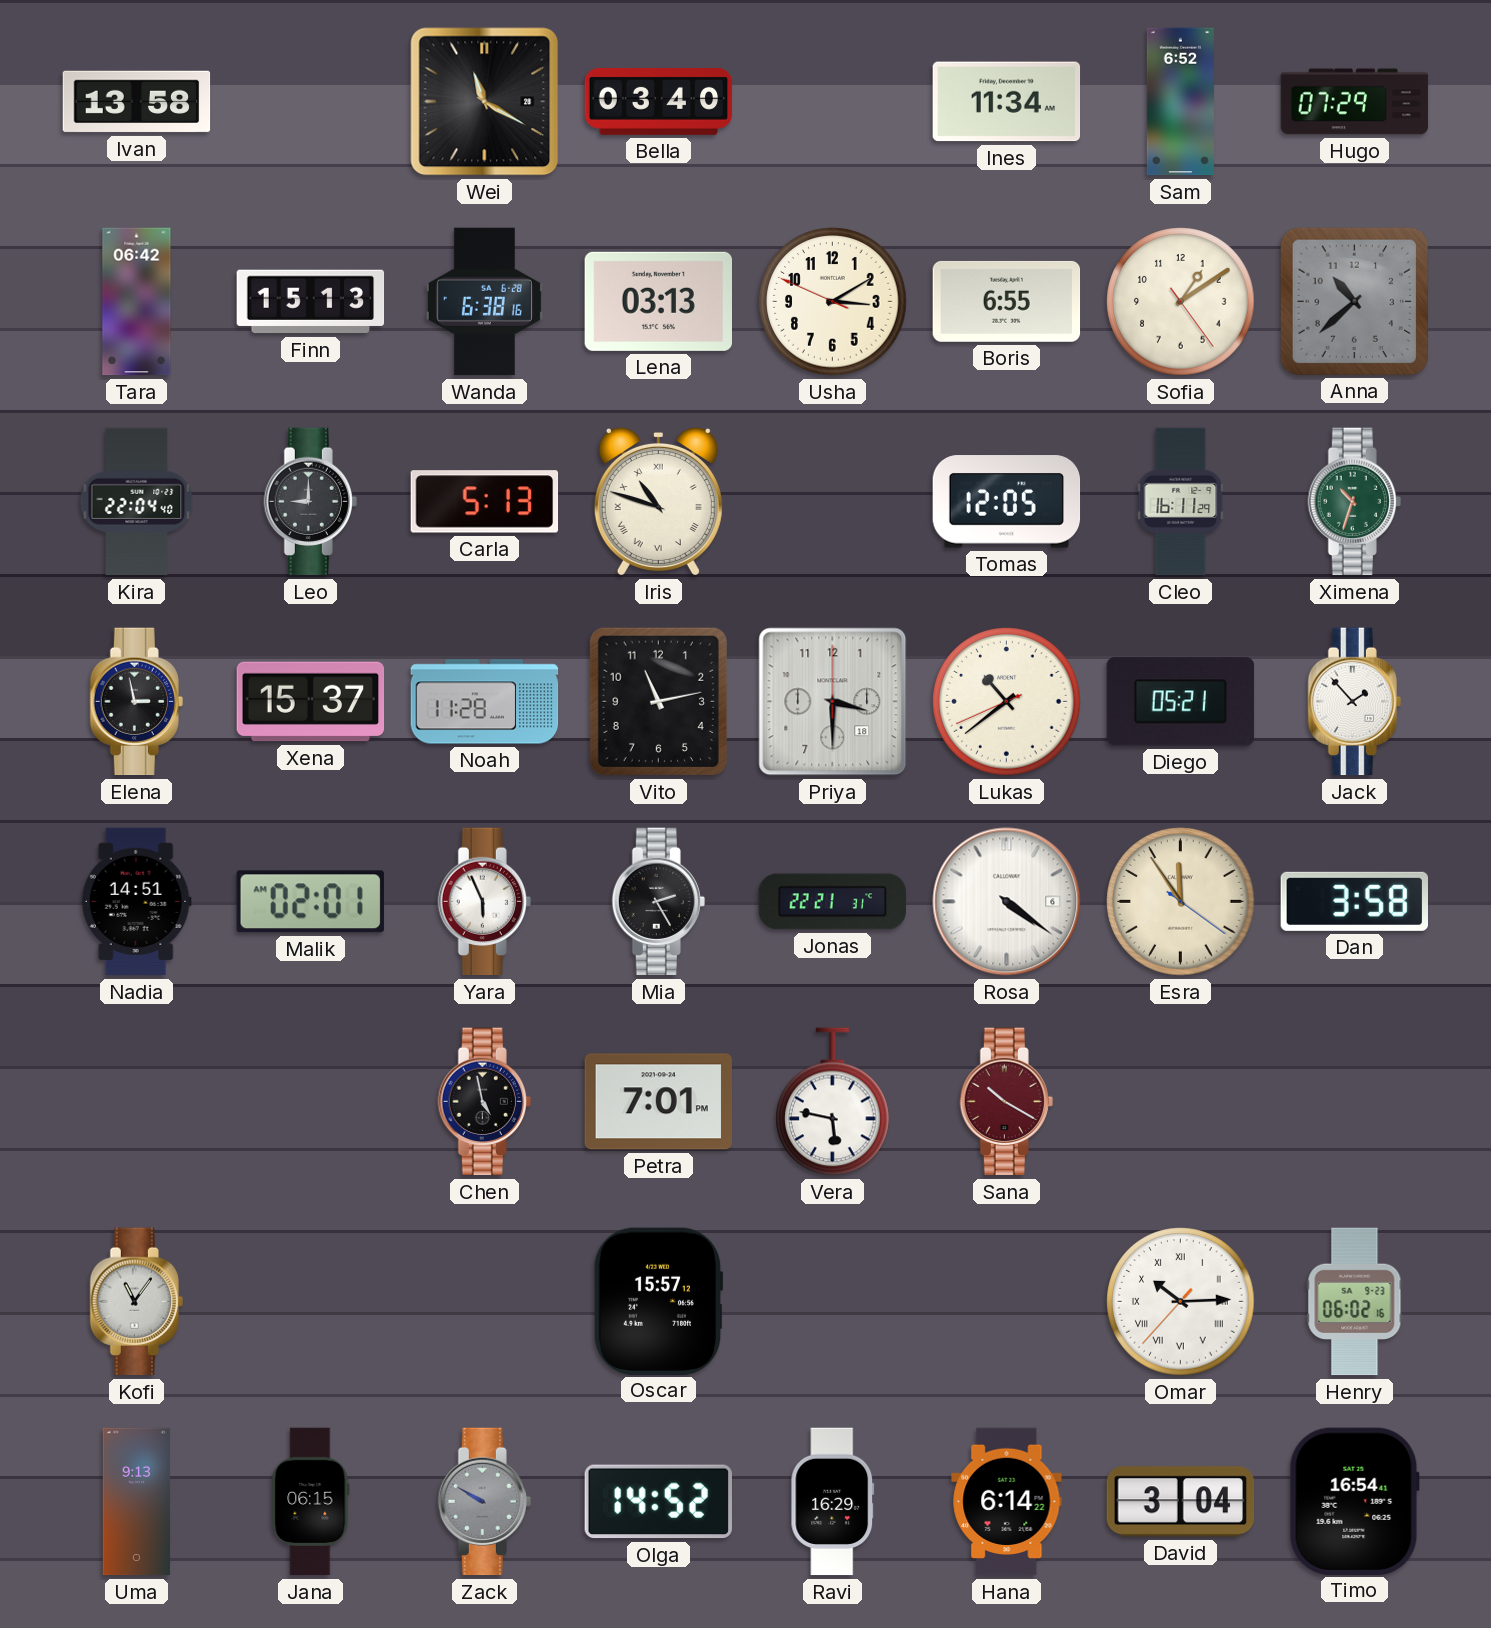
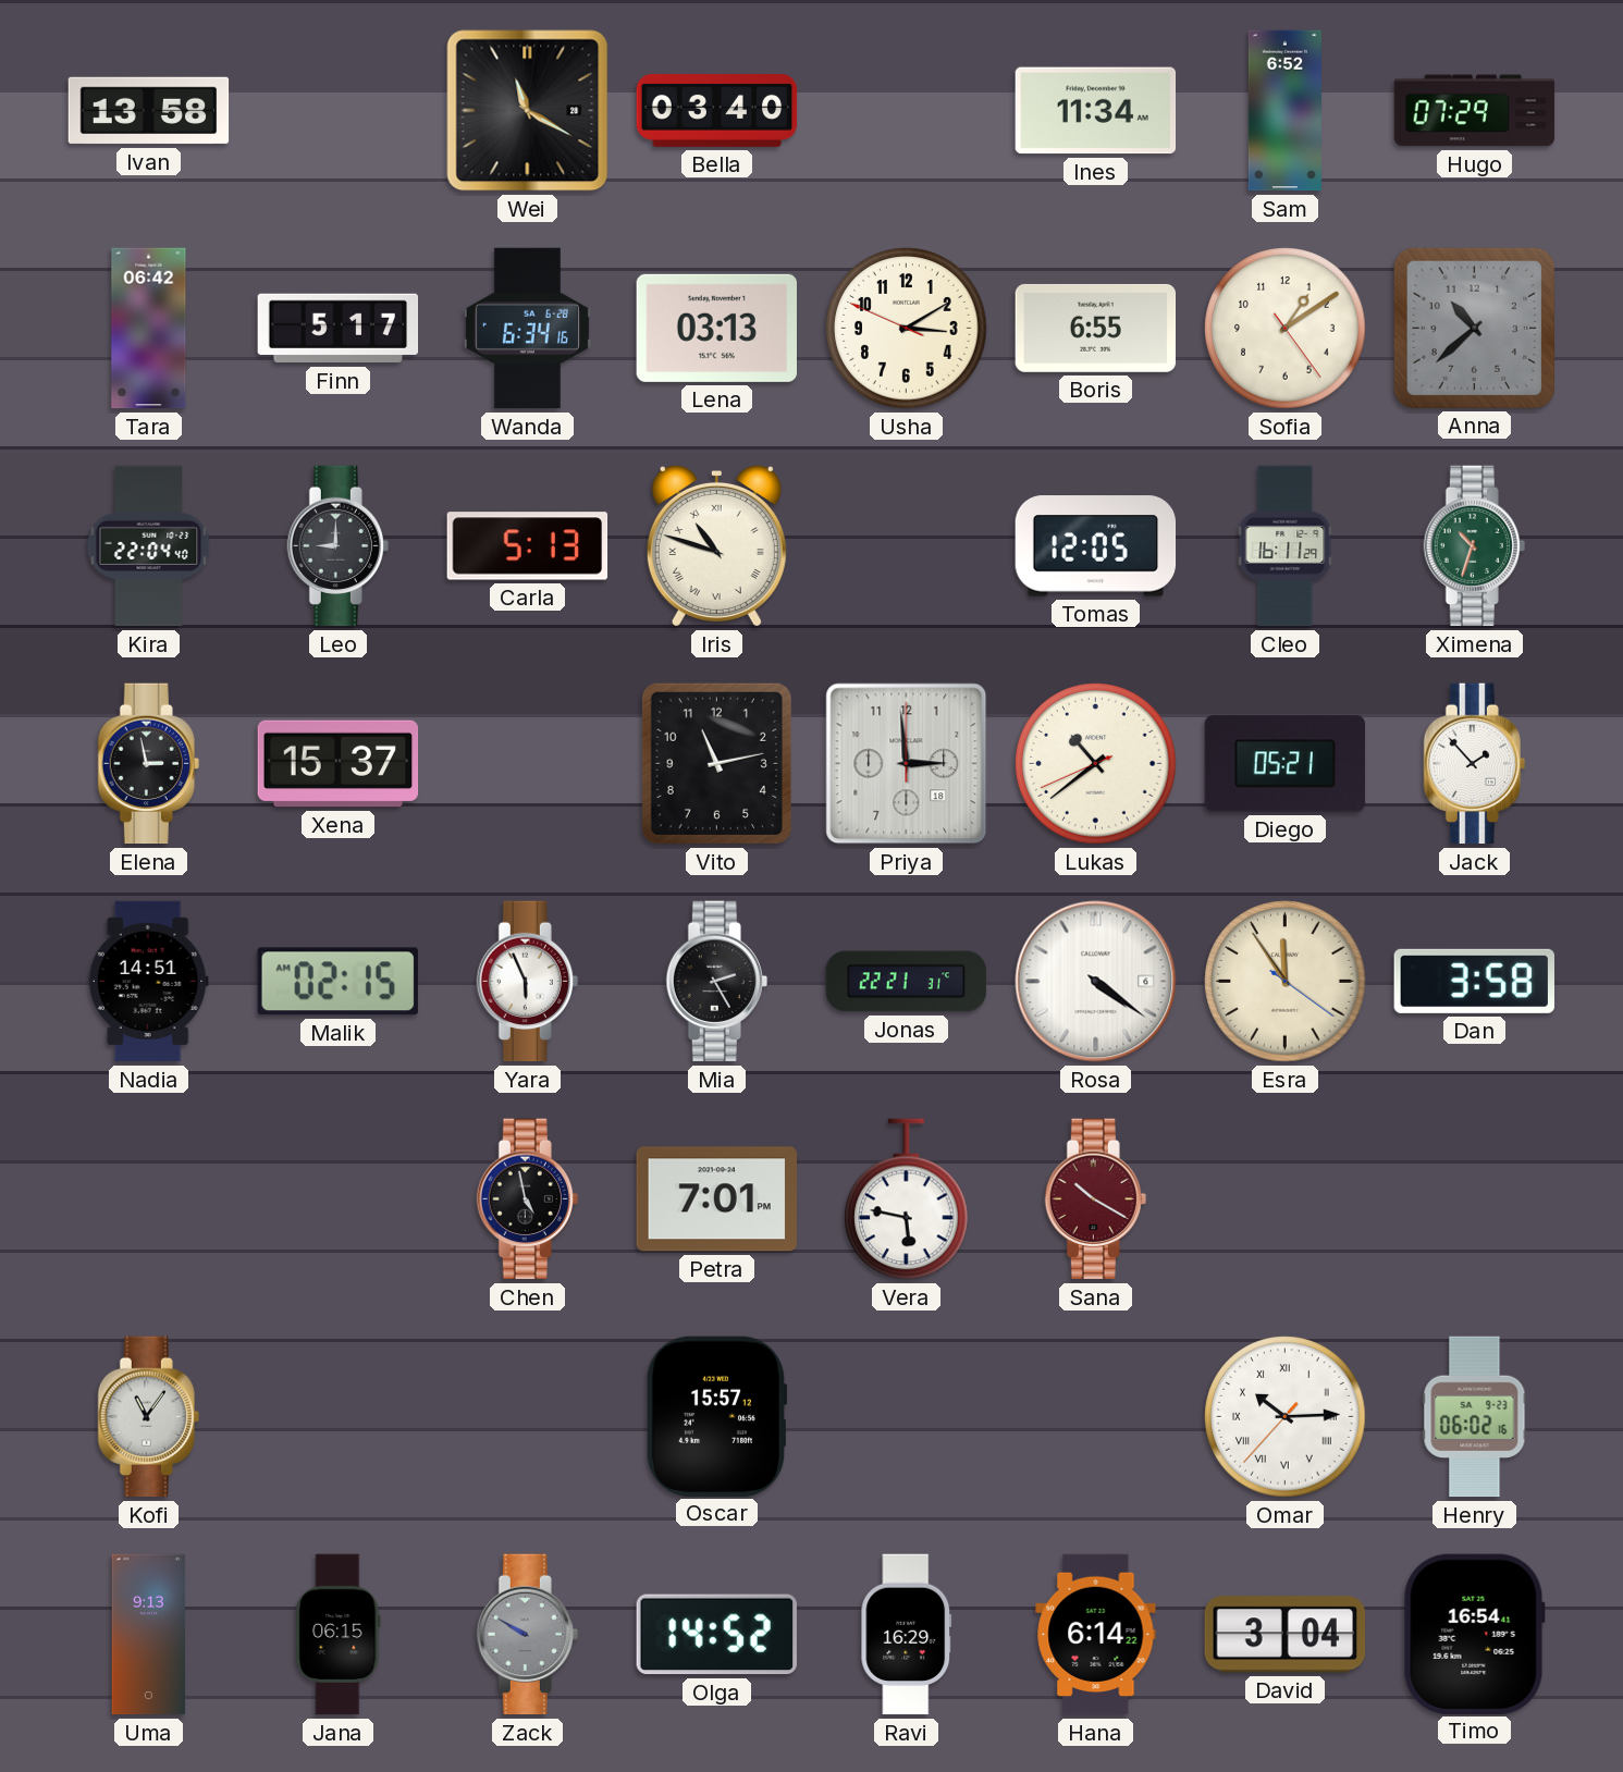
Finn: 15:13 -> 5:17
Wanda: 6:38 -> 6:34
Noah: 11:28 -> none
Priya: 3:30 -> 2:59
Malik: 02:01 -> 02:15
